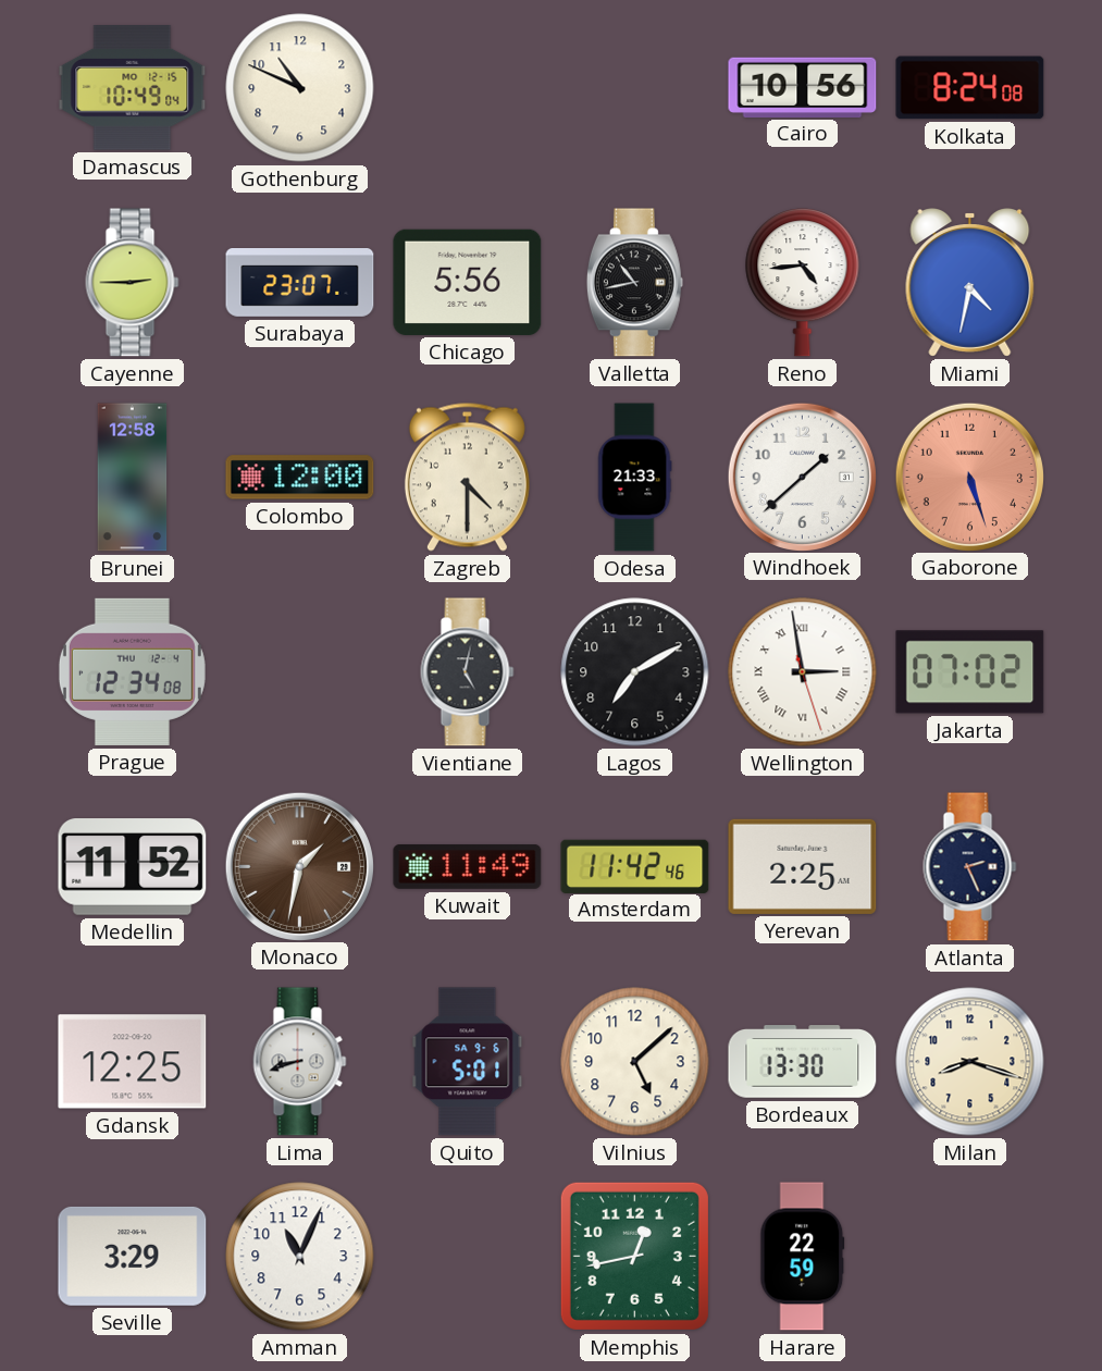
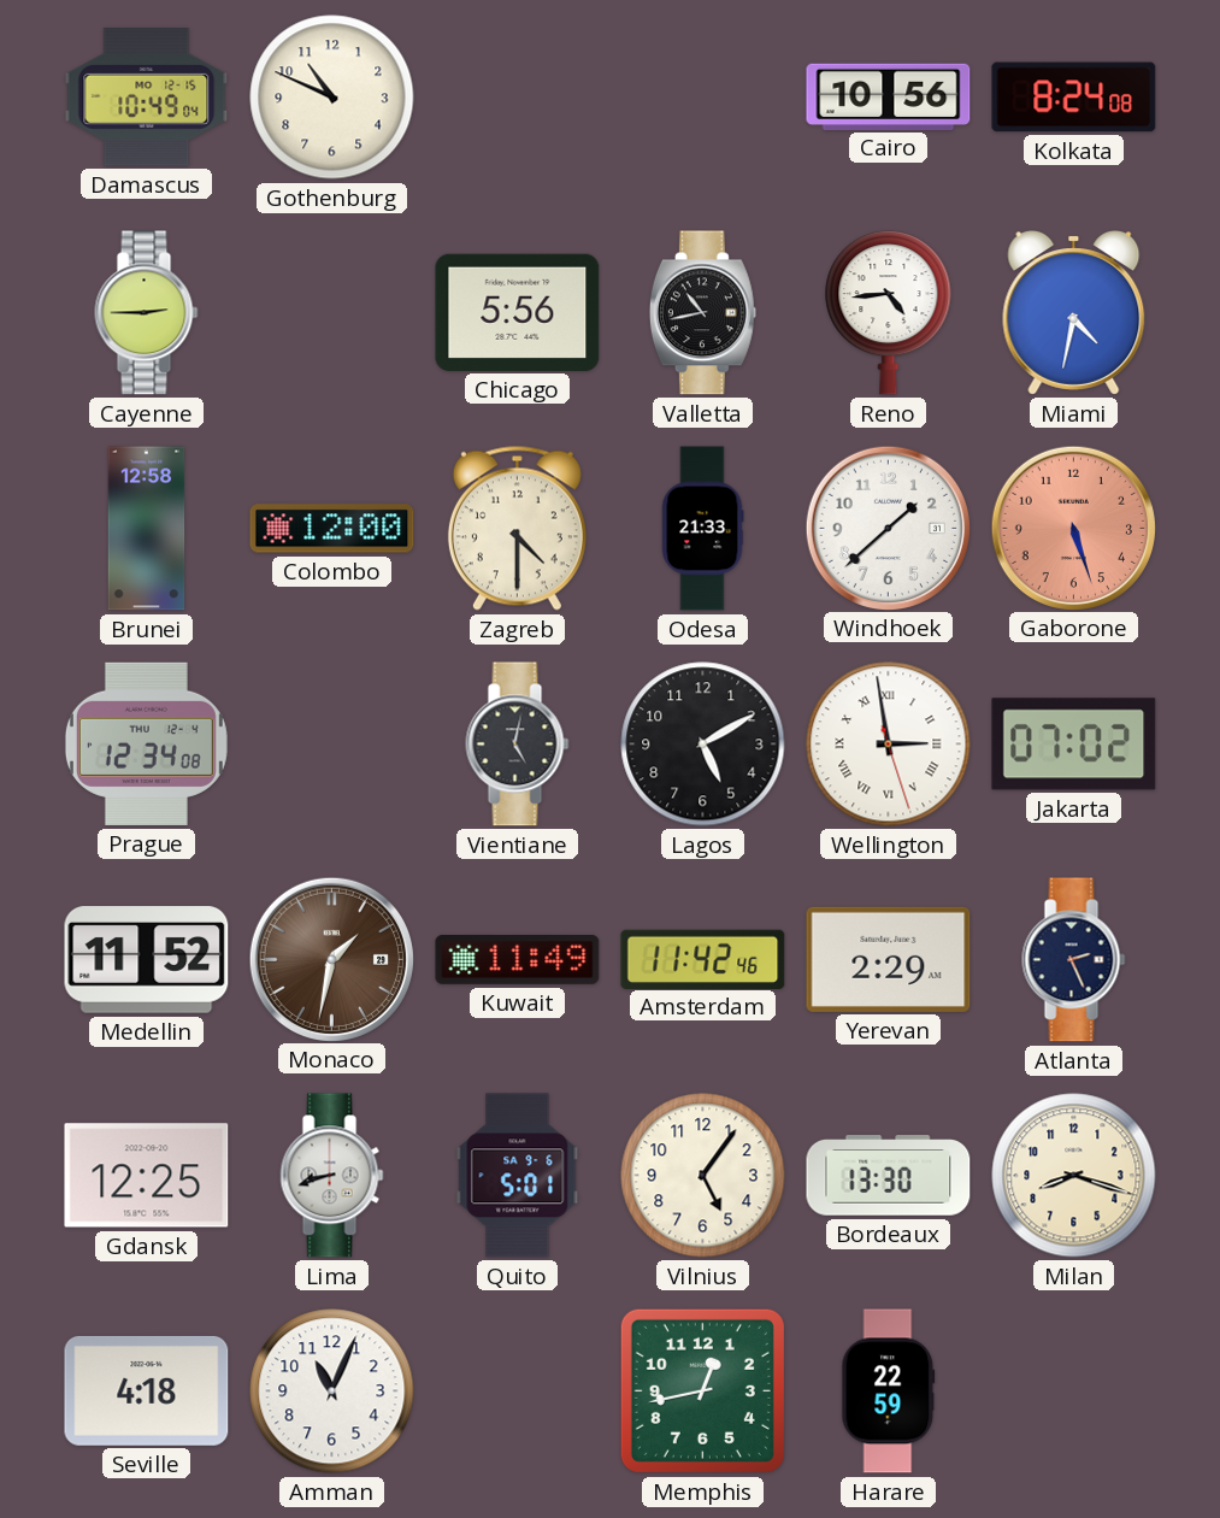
Surabaya: 23:07 -> none
Lagos: 7:10 -> 5:10
Yerevan: 2:25 -> 2:29
Vilnius: 5:08 -> 5:06
Seville: 3:29 -> 4:18
